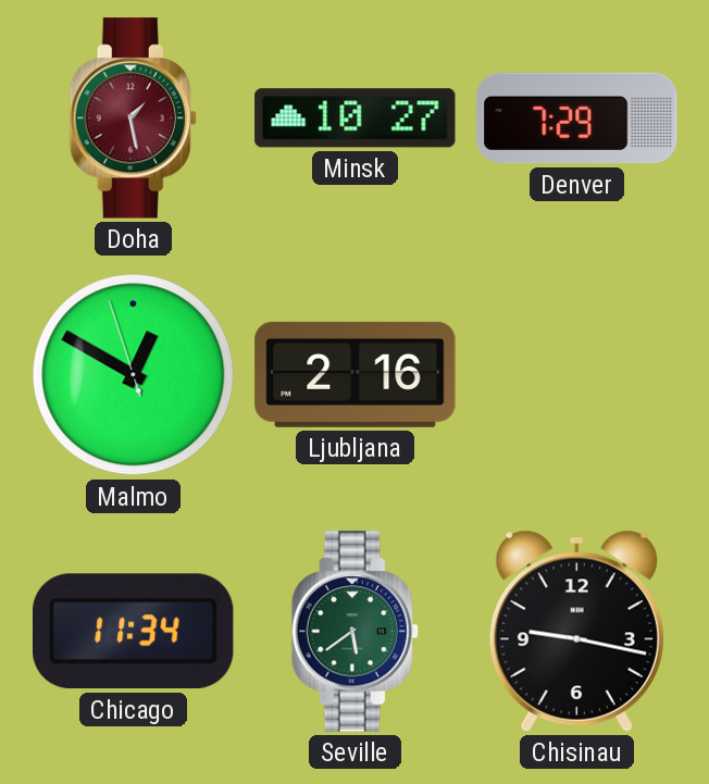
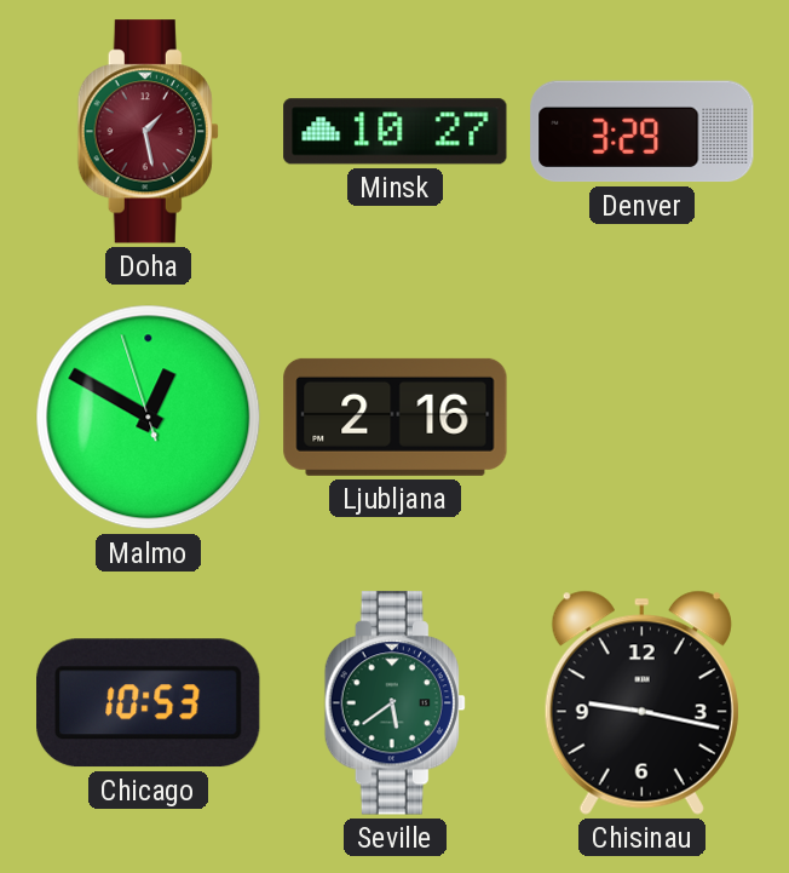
Denver: 7:29 -> 3:29
Chicago: 11:34 -> 10:53
